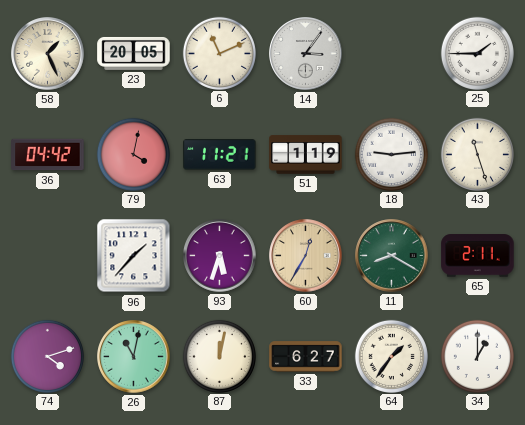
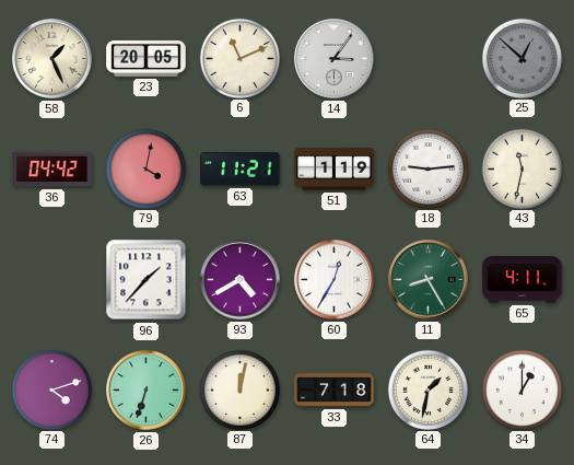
25: 1:45 -> 12:52
25 dial: white -> grey
43: 11:27 -> 11:32
93: 5:33 -> 4:40
60 dial: champagne -> white
11: 8:20 -> 8:25
65: 2:11 -> 4:11
26: 11:02 -> 6:33
33: 6:27 -> 7:18
64: 1:36 -> 1:32
